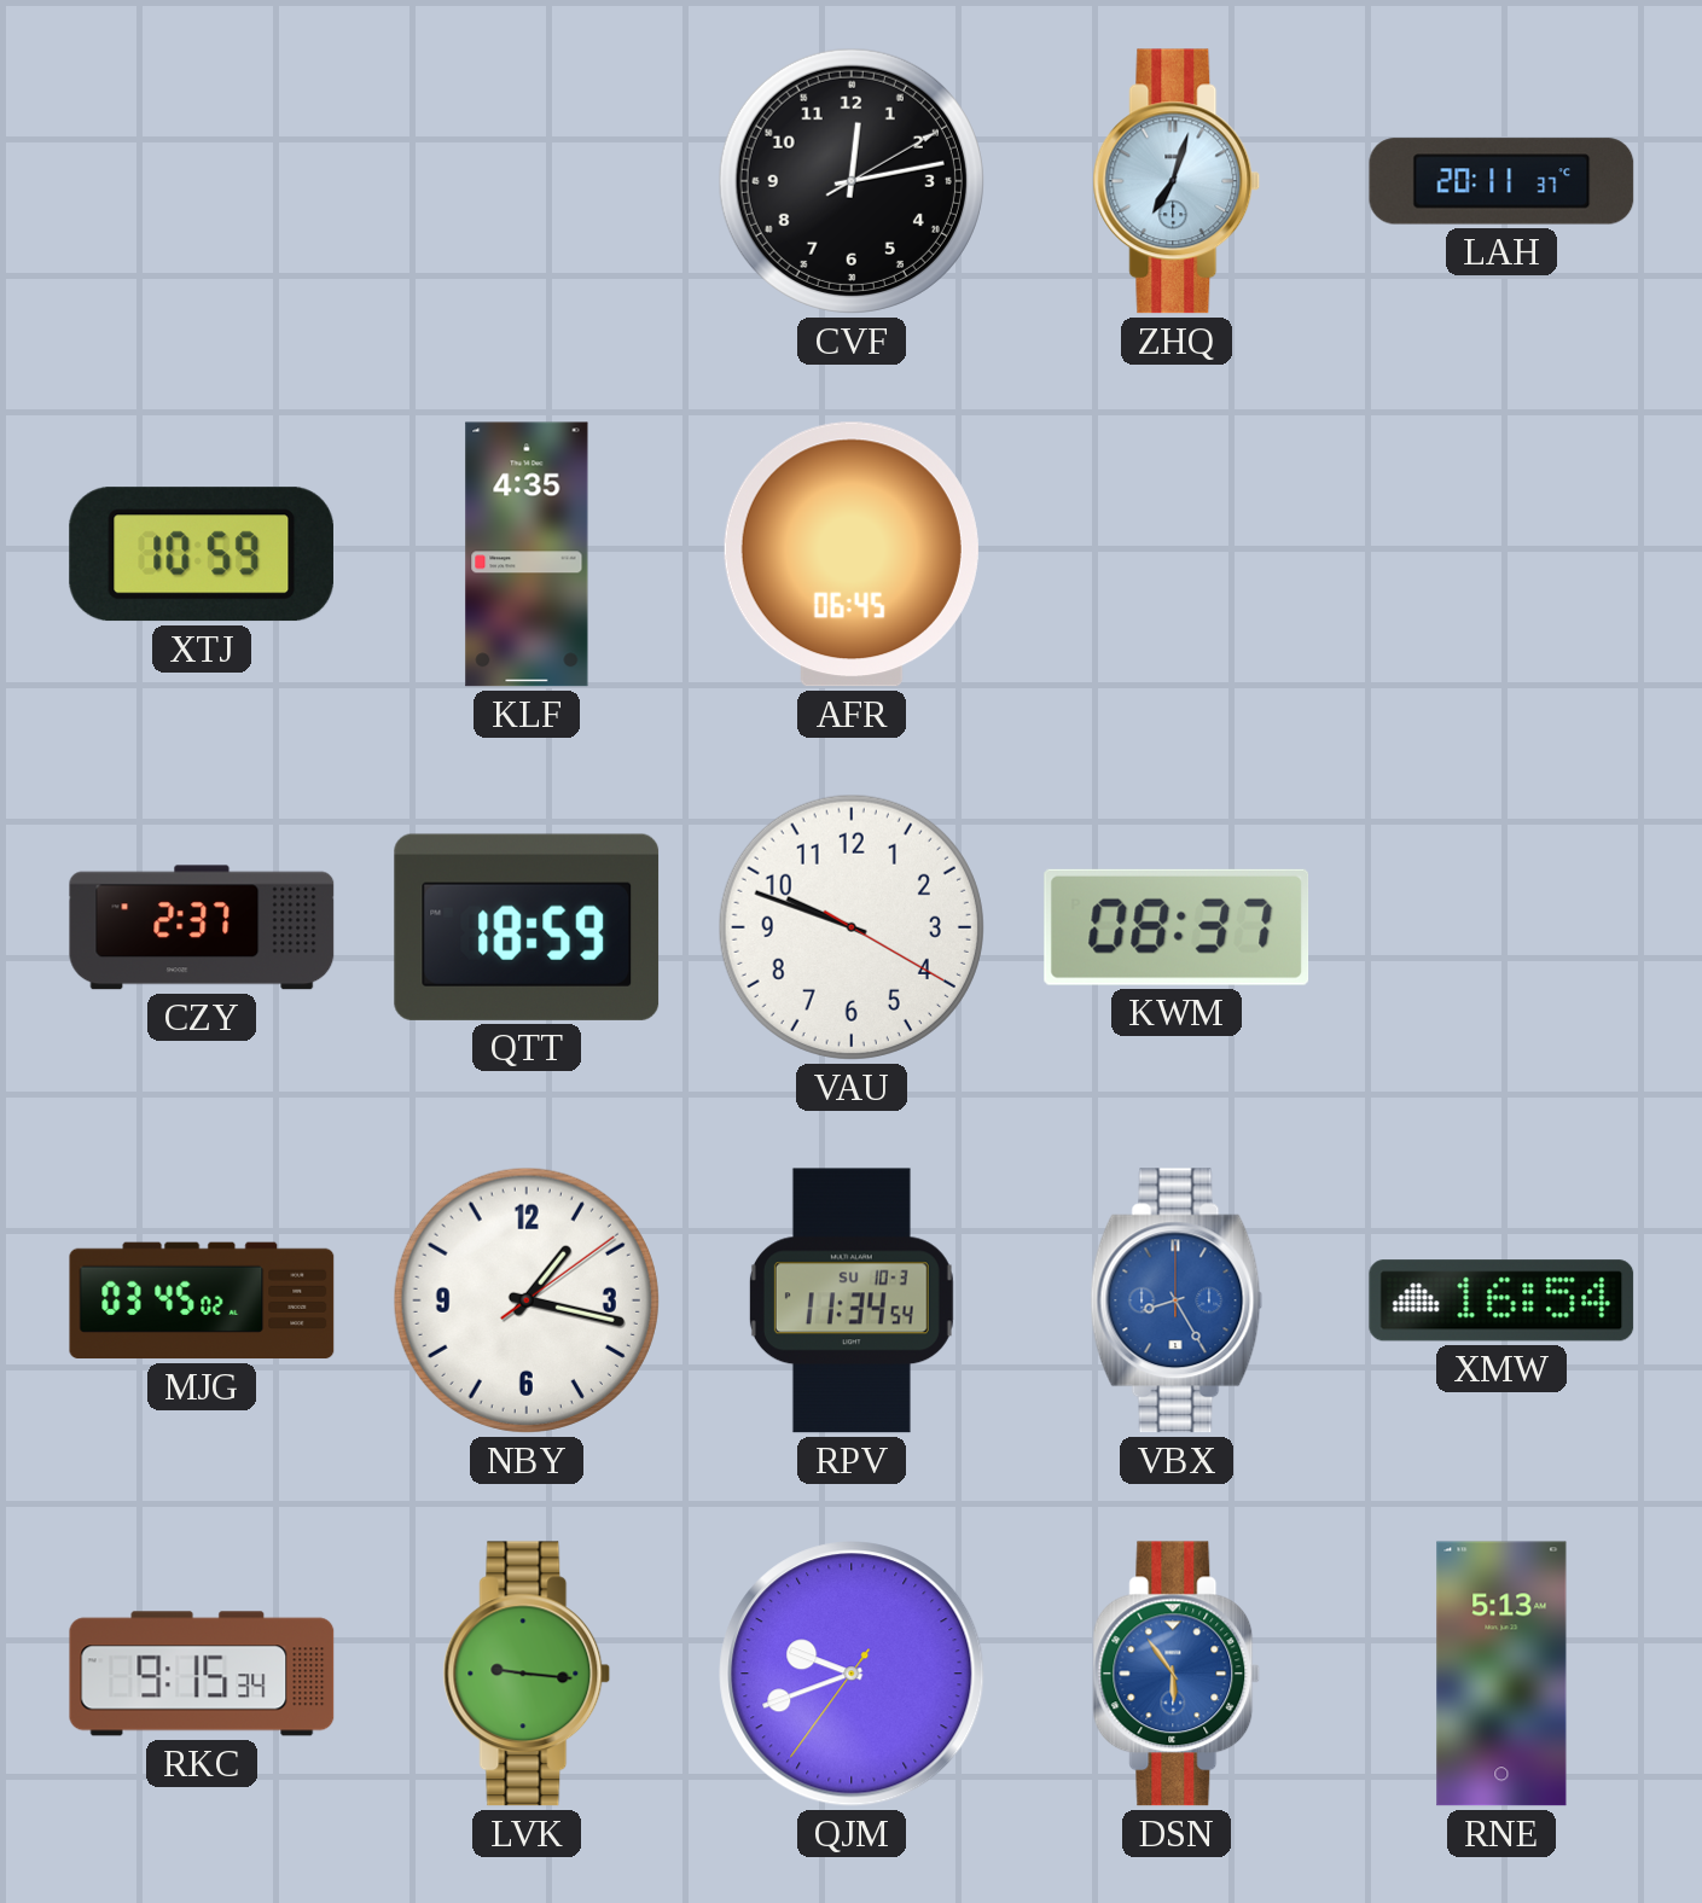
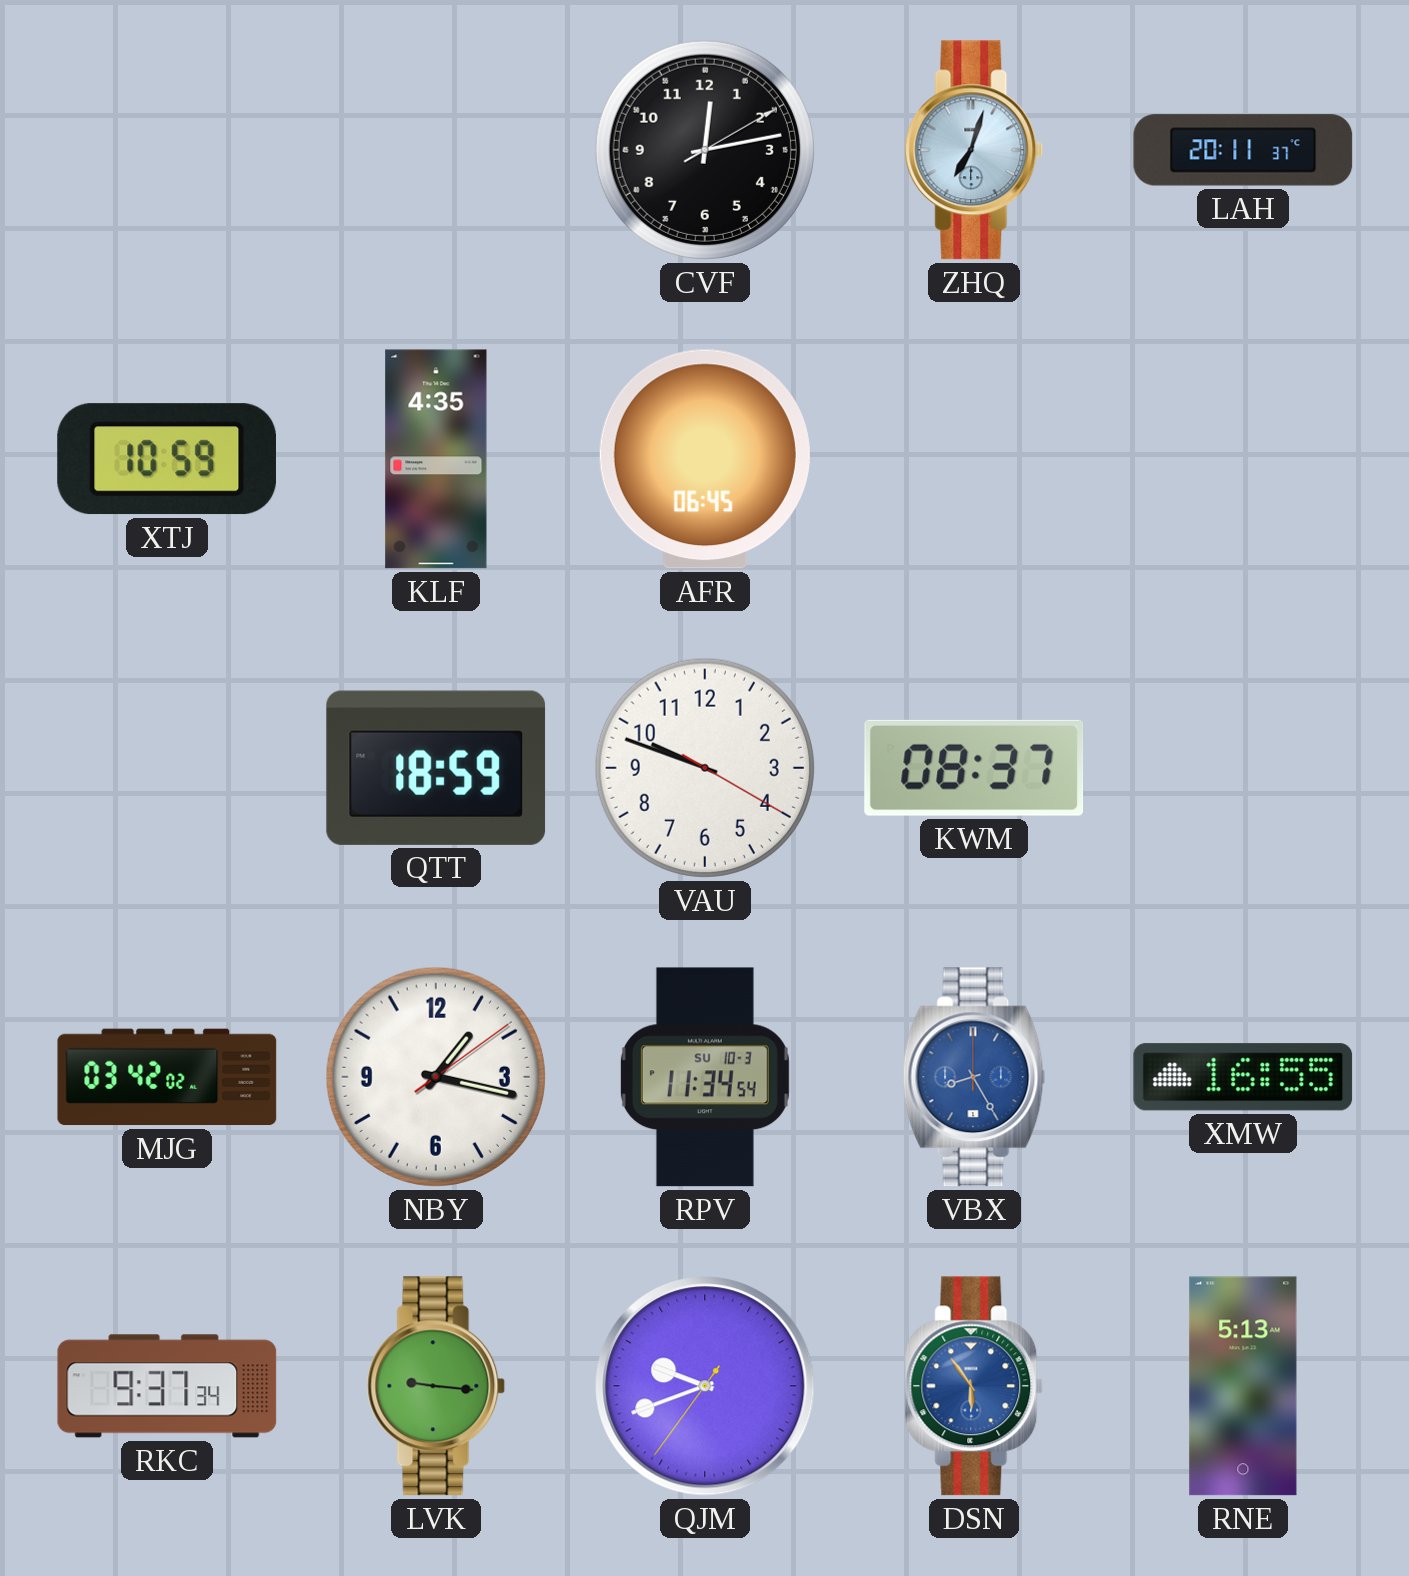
CZY: 2:37 -> none
MJG: 03:45 -> 03:42
XMW: 16:54 -> 16:55
RKC: 9:15 -> 9:37
